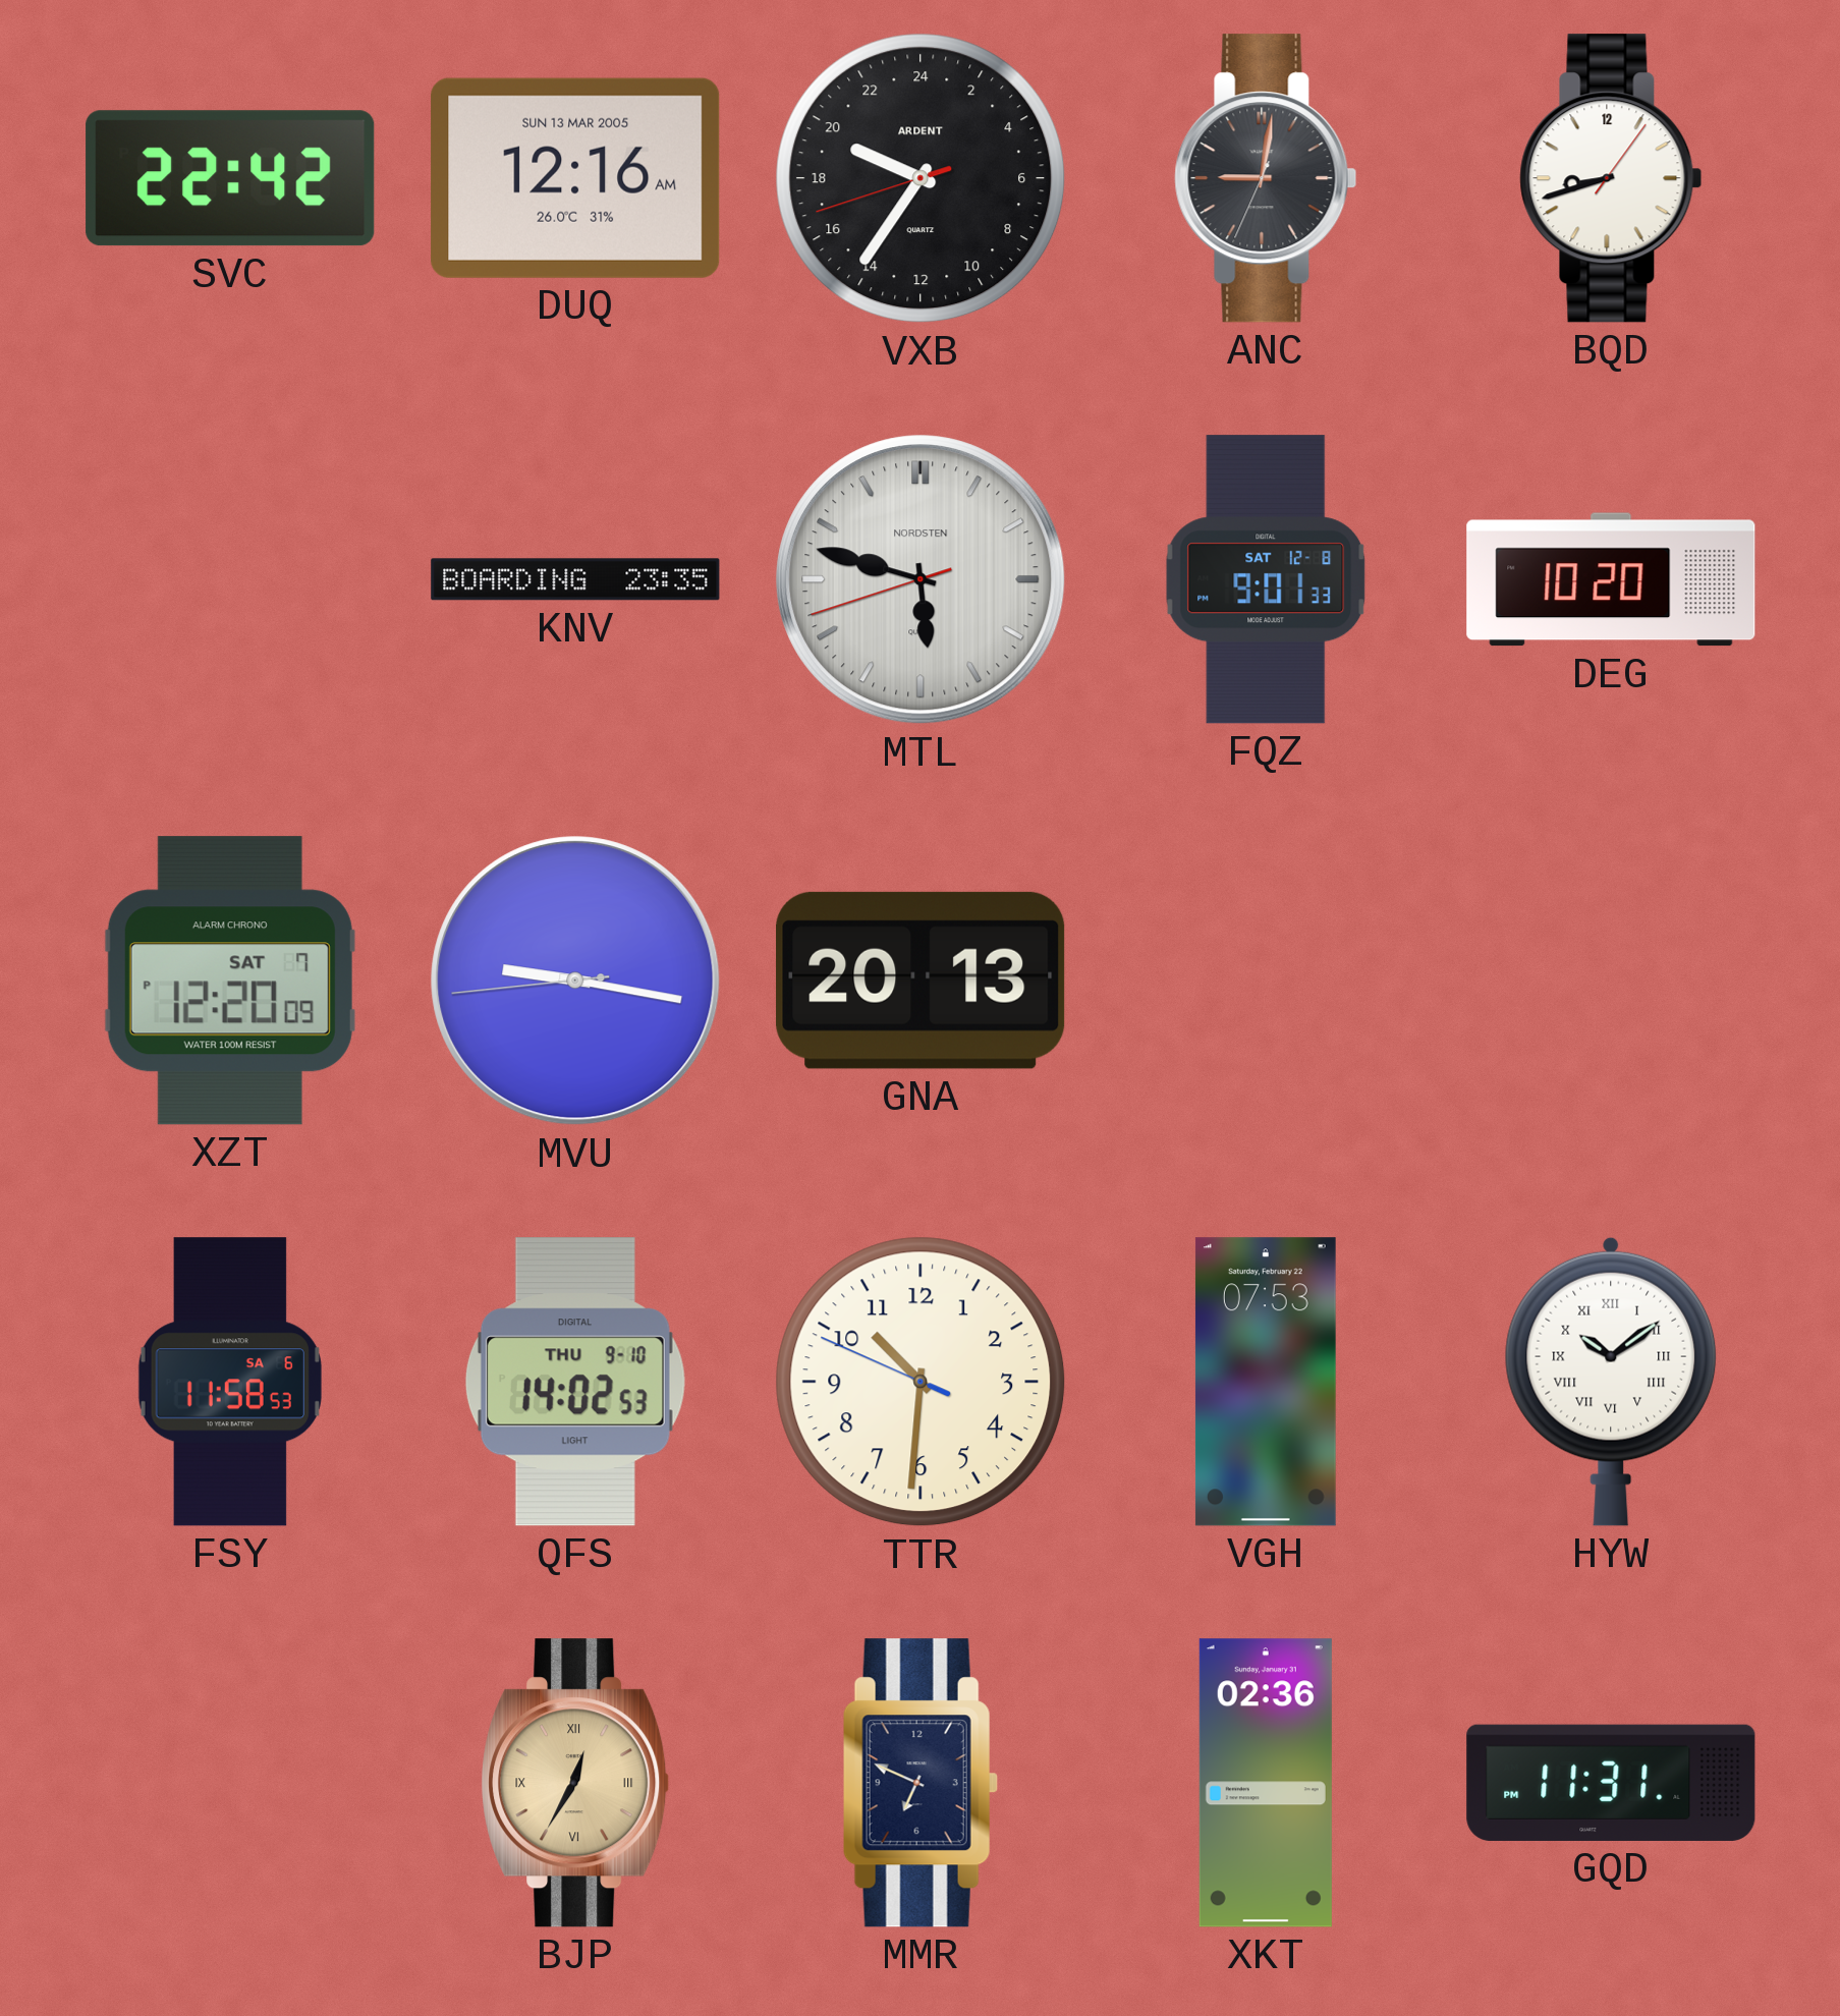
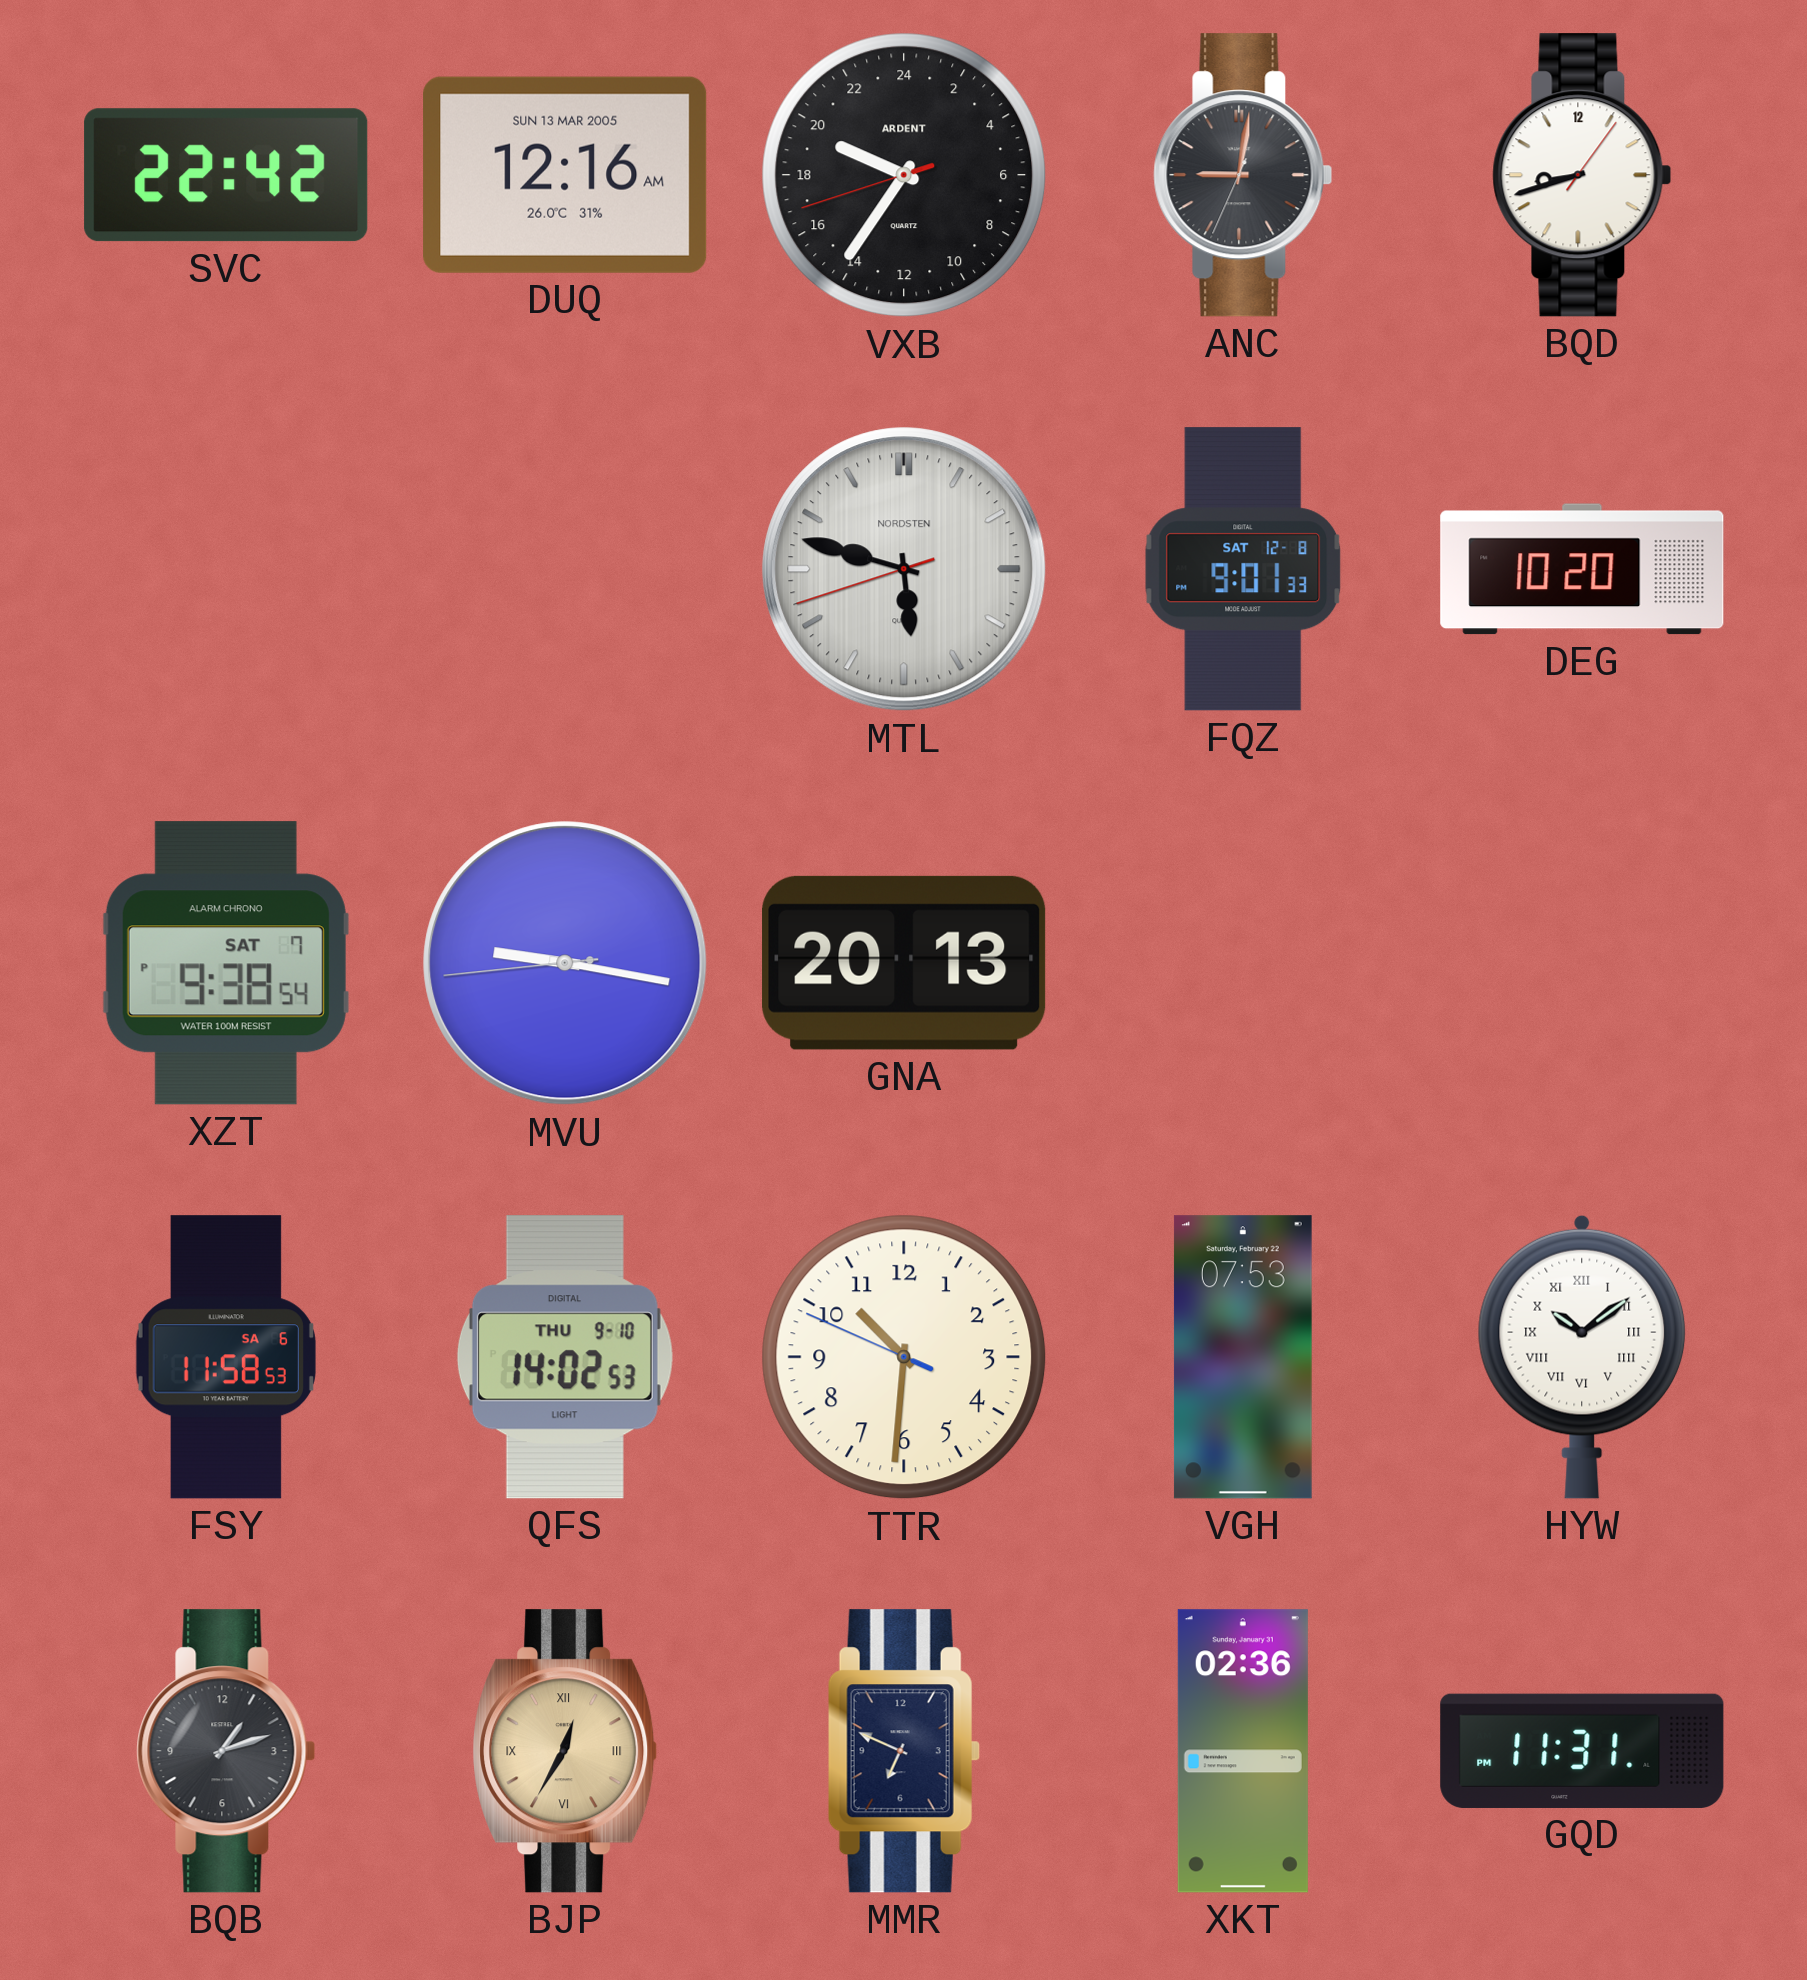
KNV: 23:35 -> none
XZT: 12:20 -> 9:38
BQB: none -> 1:12
